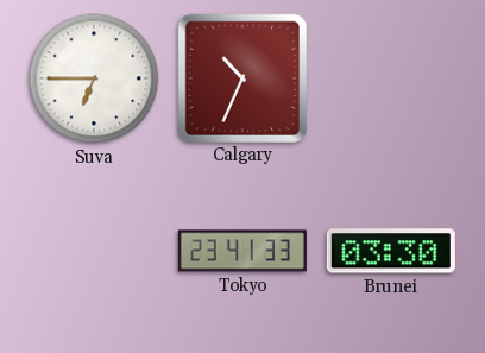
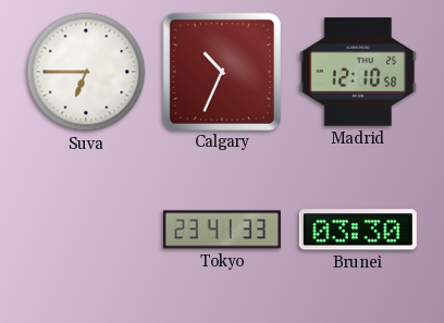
Madrid: none -> 12:10
